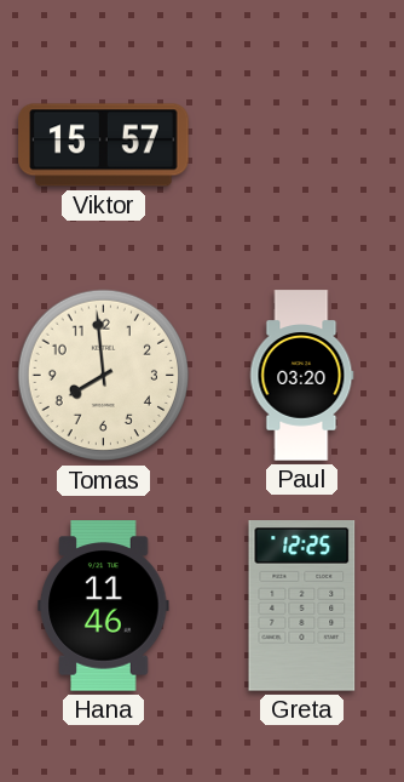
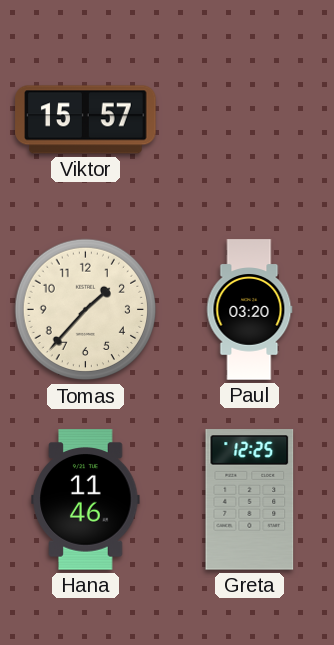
Tomas: 7:59 -> 1:37
